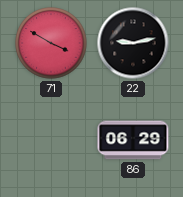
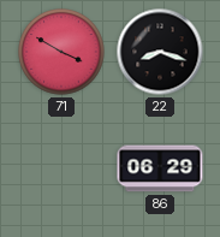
22: 9:13 -> 8:18
